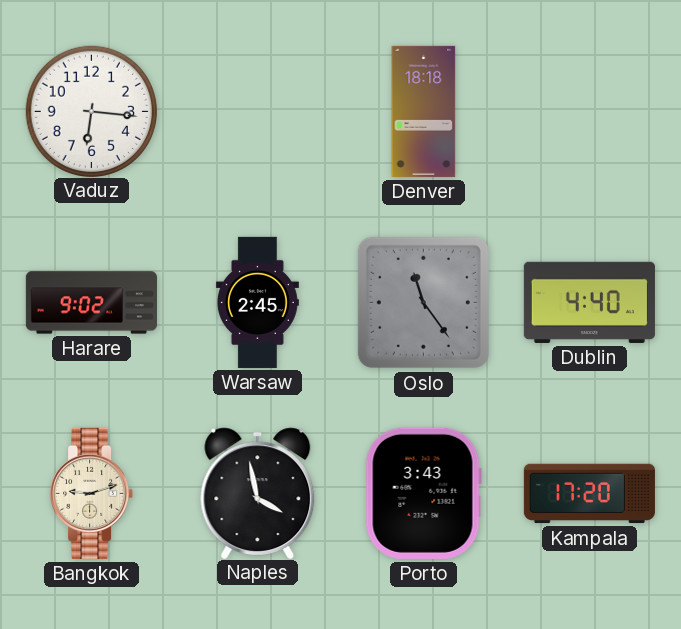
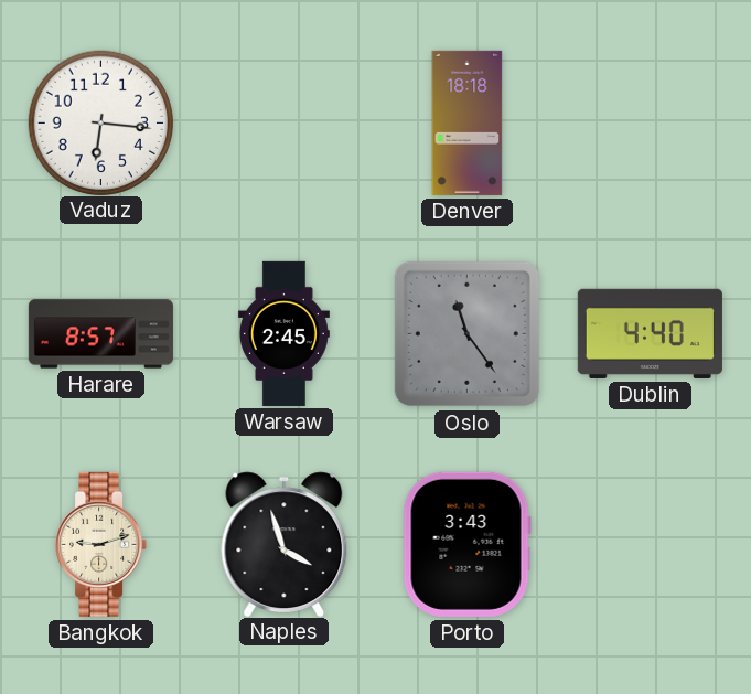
Harare: 9:02 -> 8:57
Naples: 3:58 -> 3:57
Kampala: 17:20 -> none
